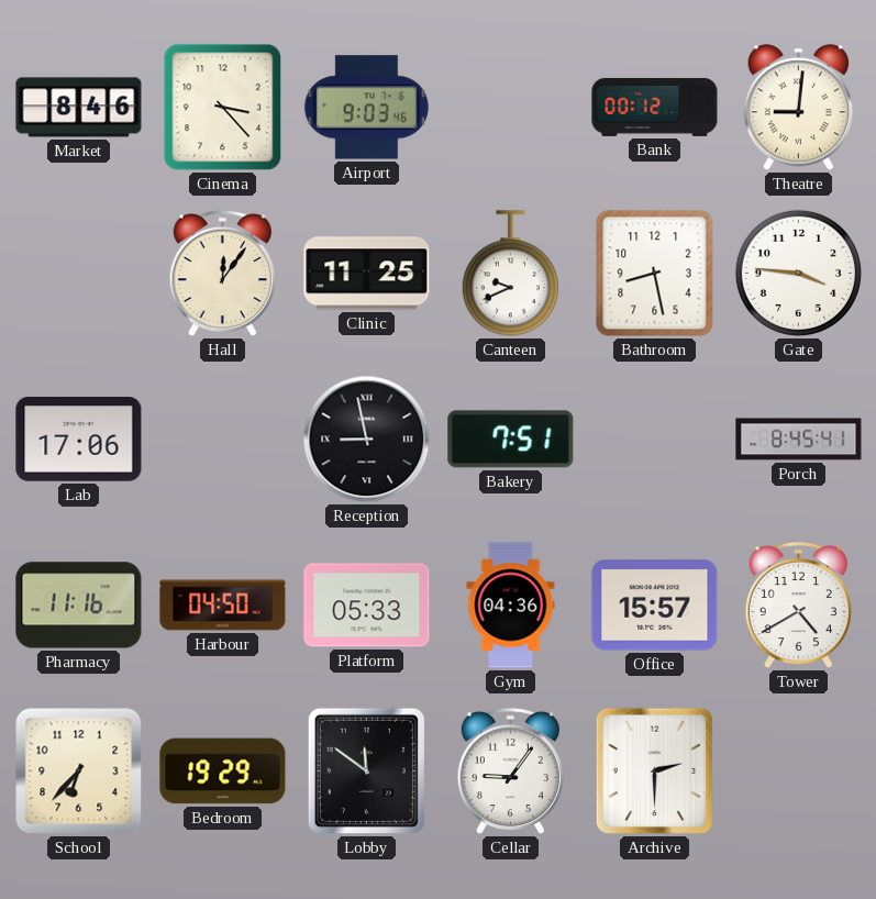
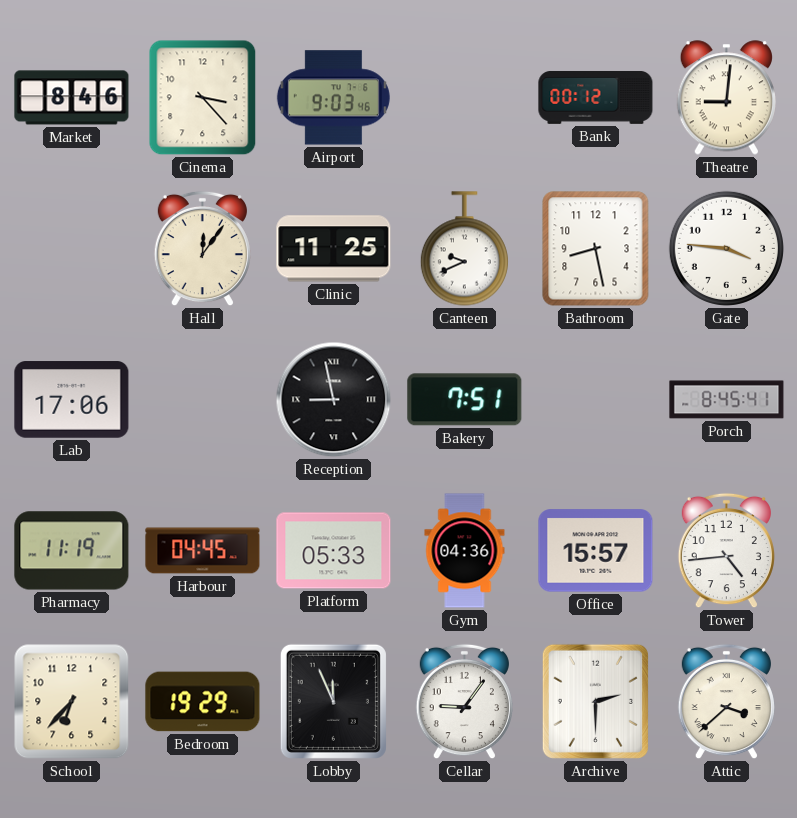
Pharmacy: 11:16 -> 11:19
Harbour: 04:50 -> 04:45
Tower: 4:40 -> 4:44
Lobby: 11:51 -> 11:56
Attic: none -> 3:38
